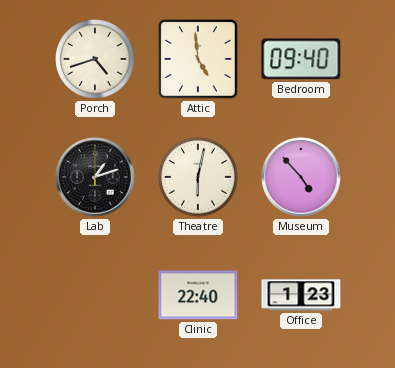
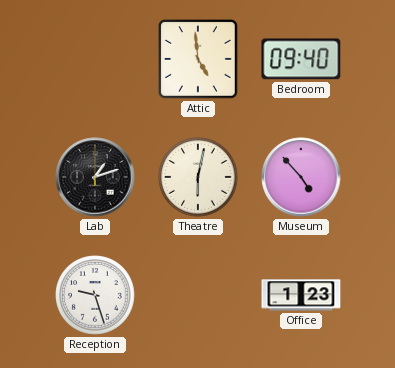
Porch: 4:42 -> none
Reception: none -> 9:27
Clinic: 22:40 -> none
